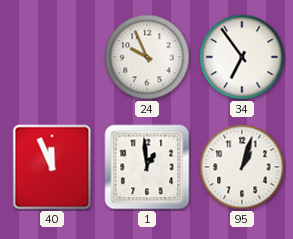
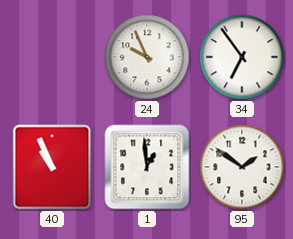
40: 11:56 -> 10:56
95: 1:03 -> 1:51
